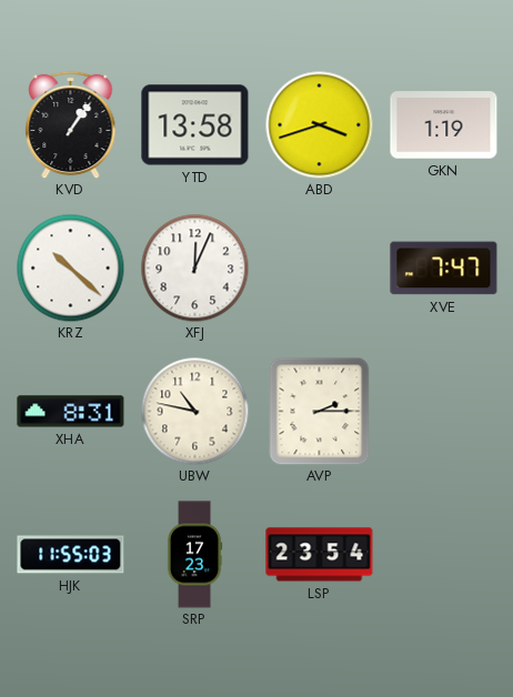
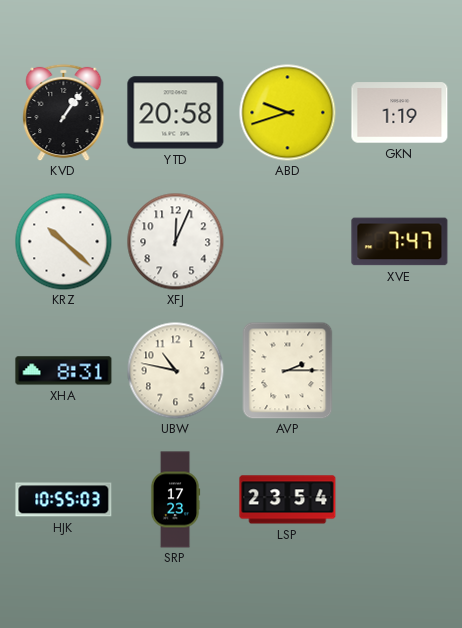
YTD: 13:58 -> 20:58
ABD: 3:42 -> 9:42
HJK: 11:55 -> 10:55
